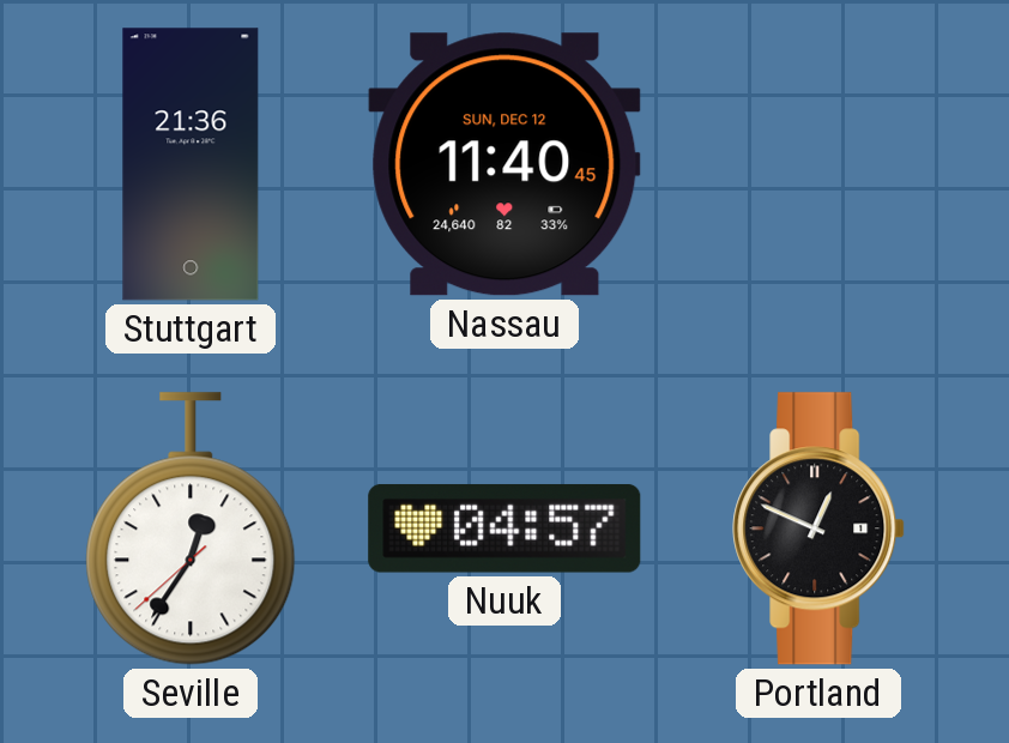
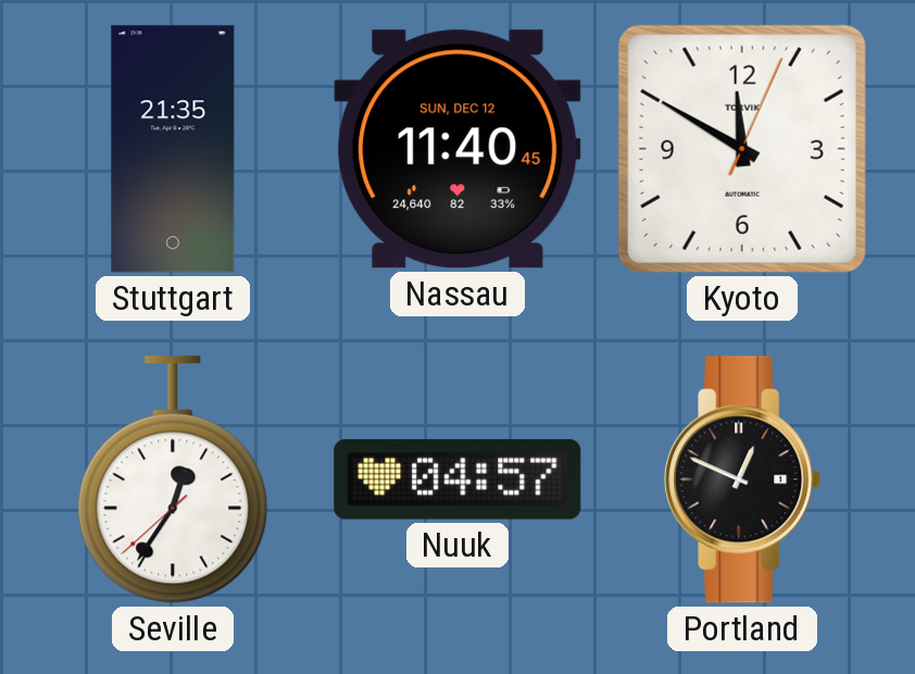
Stuttgart: 21:36 -> 21:35
Kyoto: none -> 11:50
